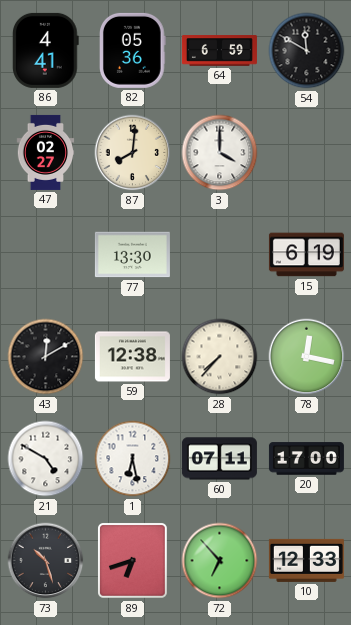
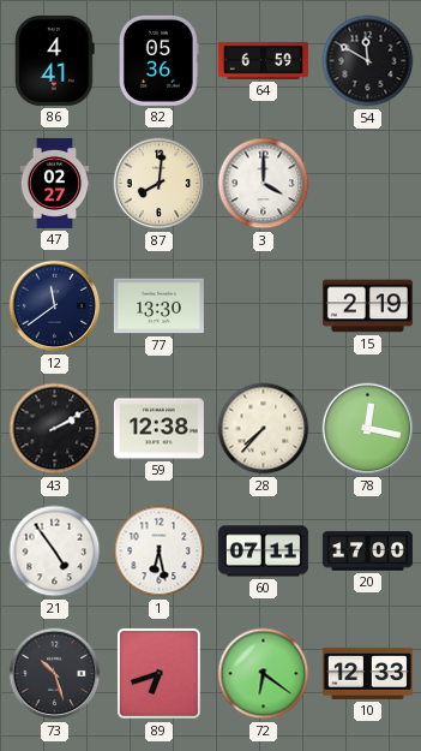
12: none -> 11:39
15: 6:19 -> 2:19
43: 12:10 -> 2:10
21: 4:50 -> 4:54
72: 6:53 -> 6:21
